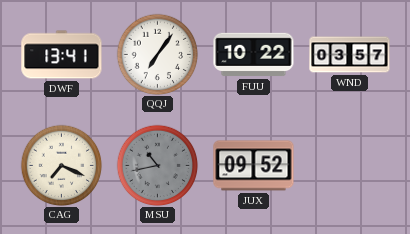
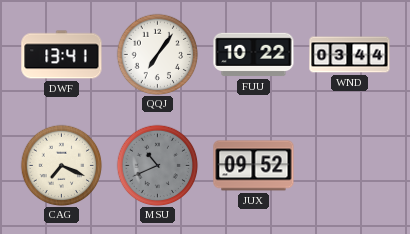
WND: 03:57 -> 03:44
MSU: 10:43 -> 10:41
